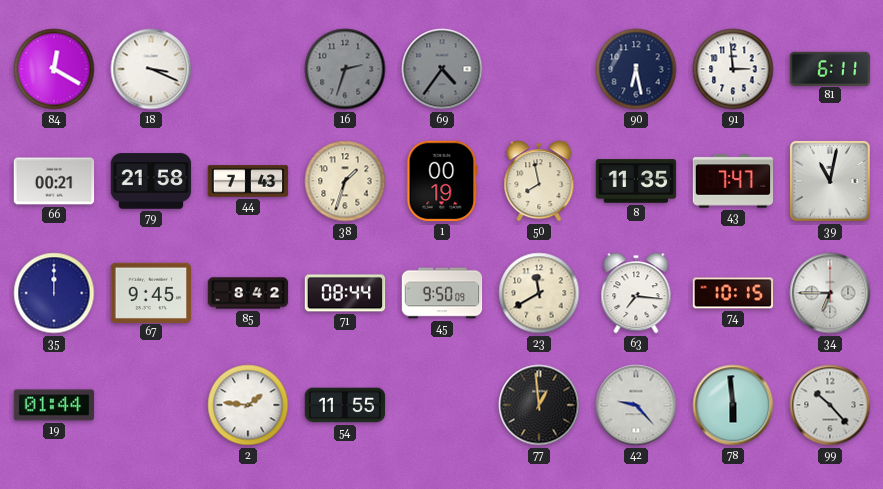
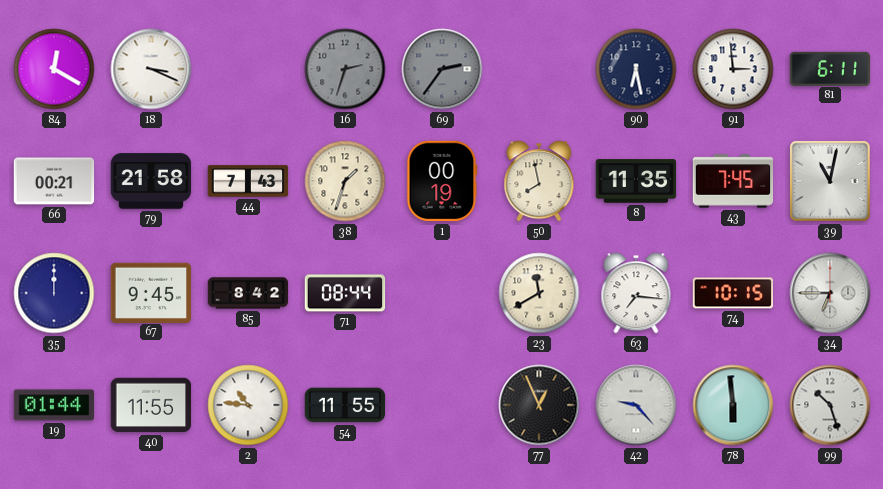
69: 4:36 -> 2:36
43: 7:47 -> 7:45
45: 9:50 -> none
40: none -> 11:55
2: 1:46 -> 10:46
77: 12:59 -> 12:56
99: 10:23 -> 10:27
